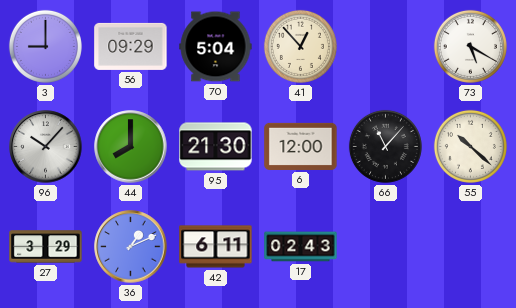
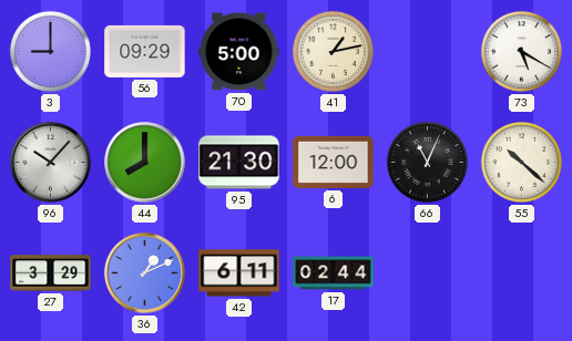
70: 5:04 -> 5:00
41: 12:53 -> 1:13
66: 11:07 -> 11:04
17: 02:43 -> 02:44
